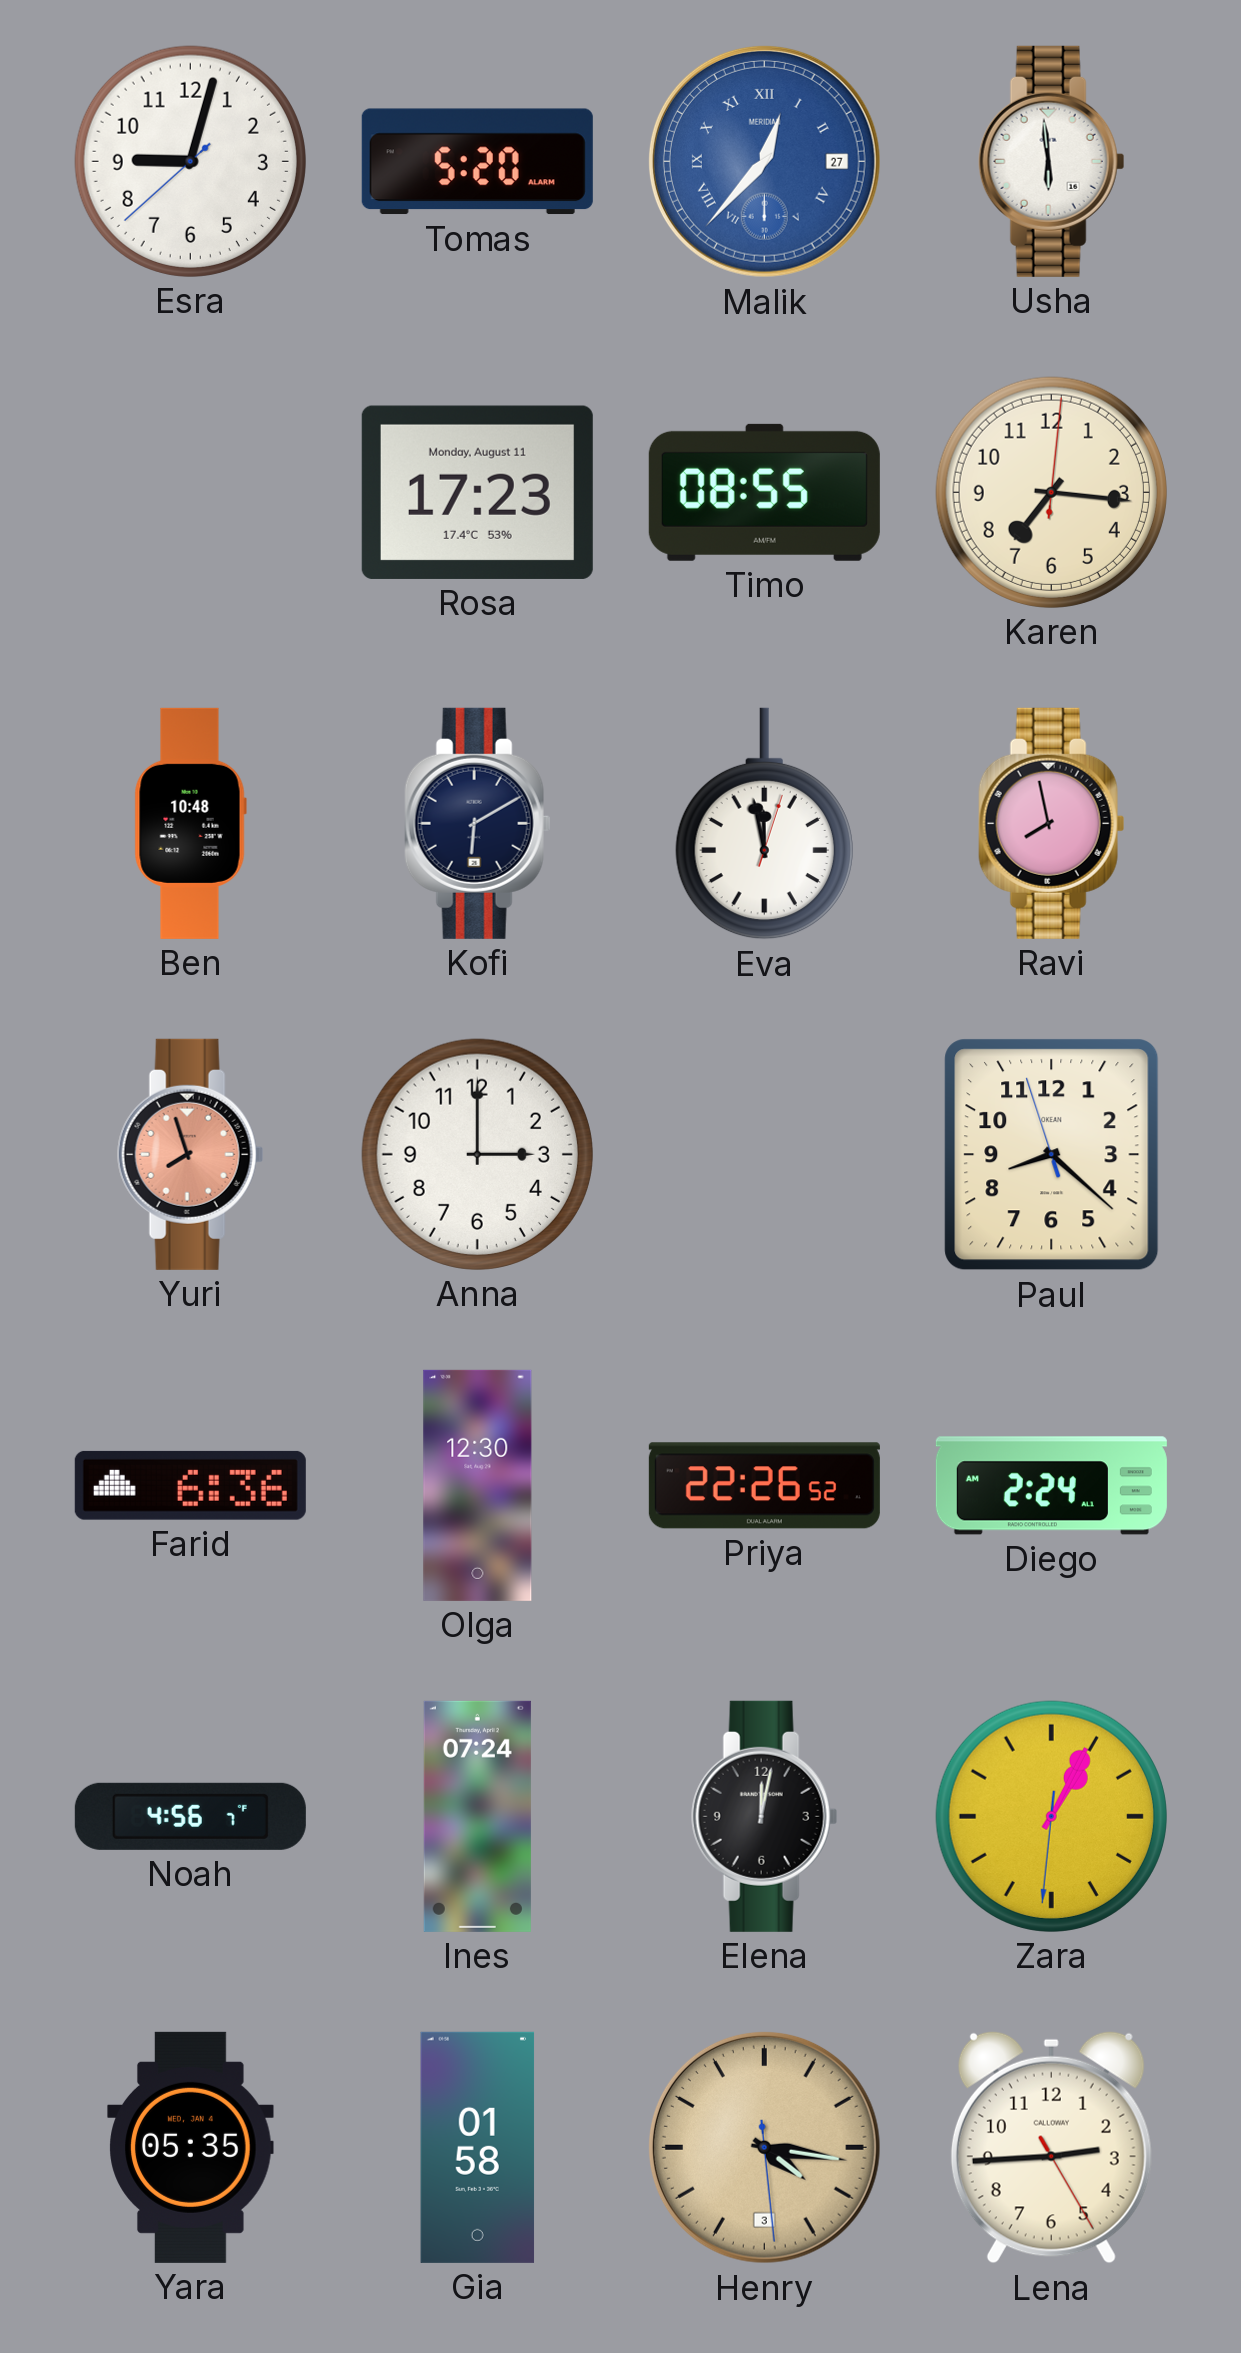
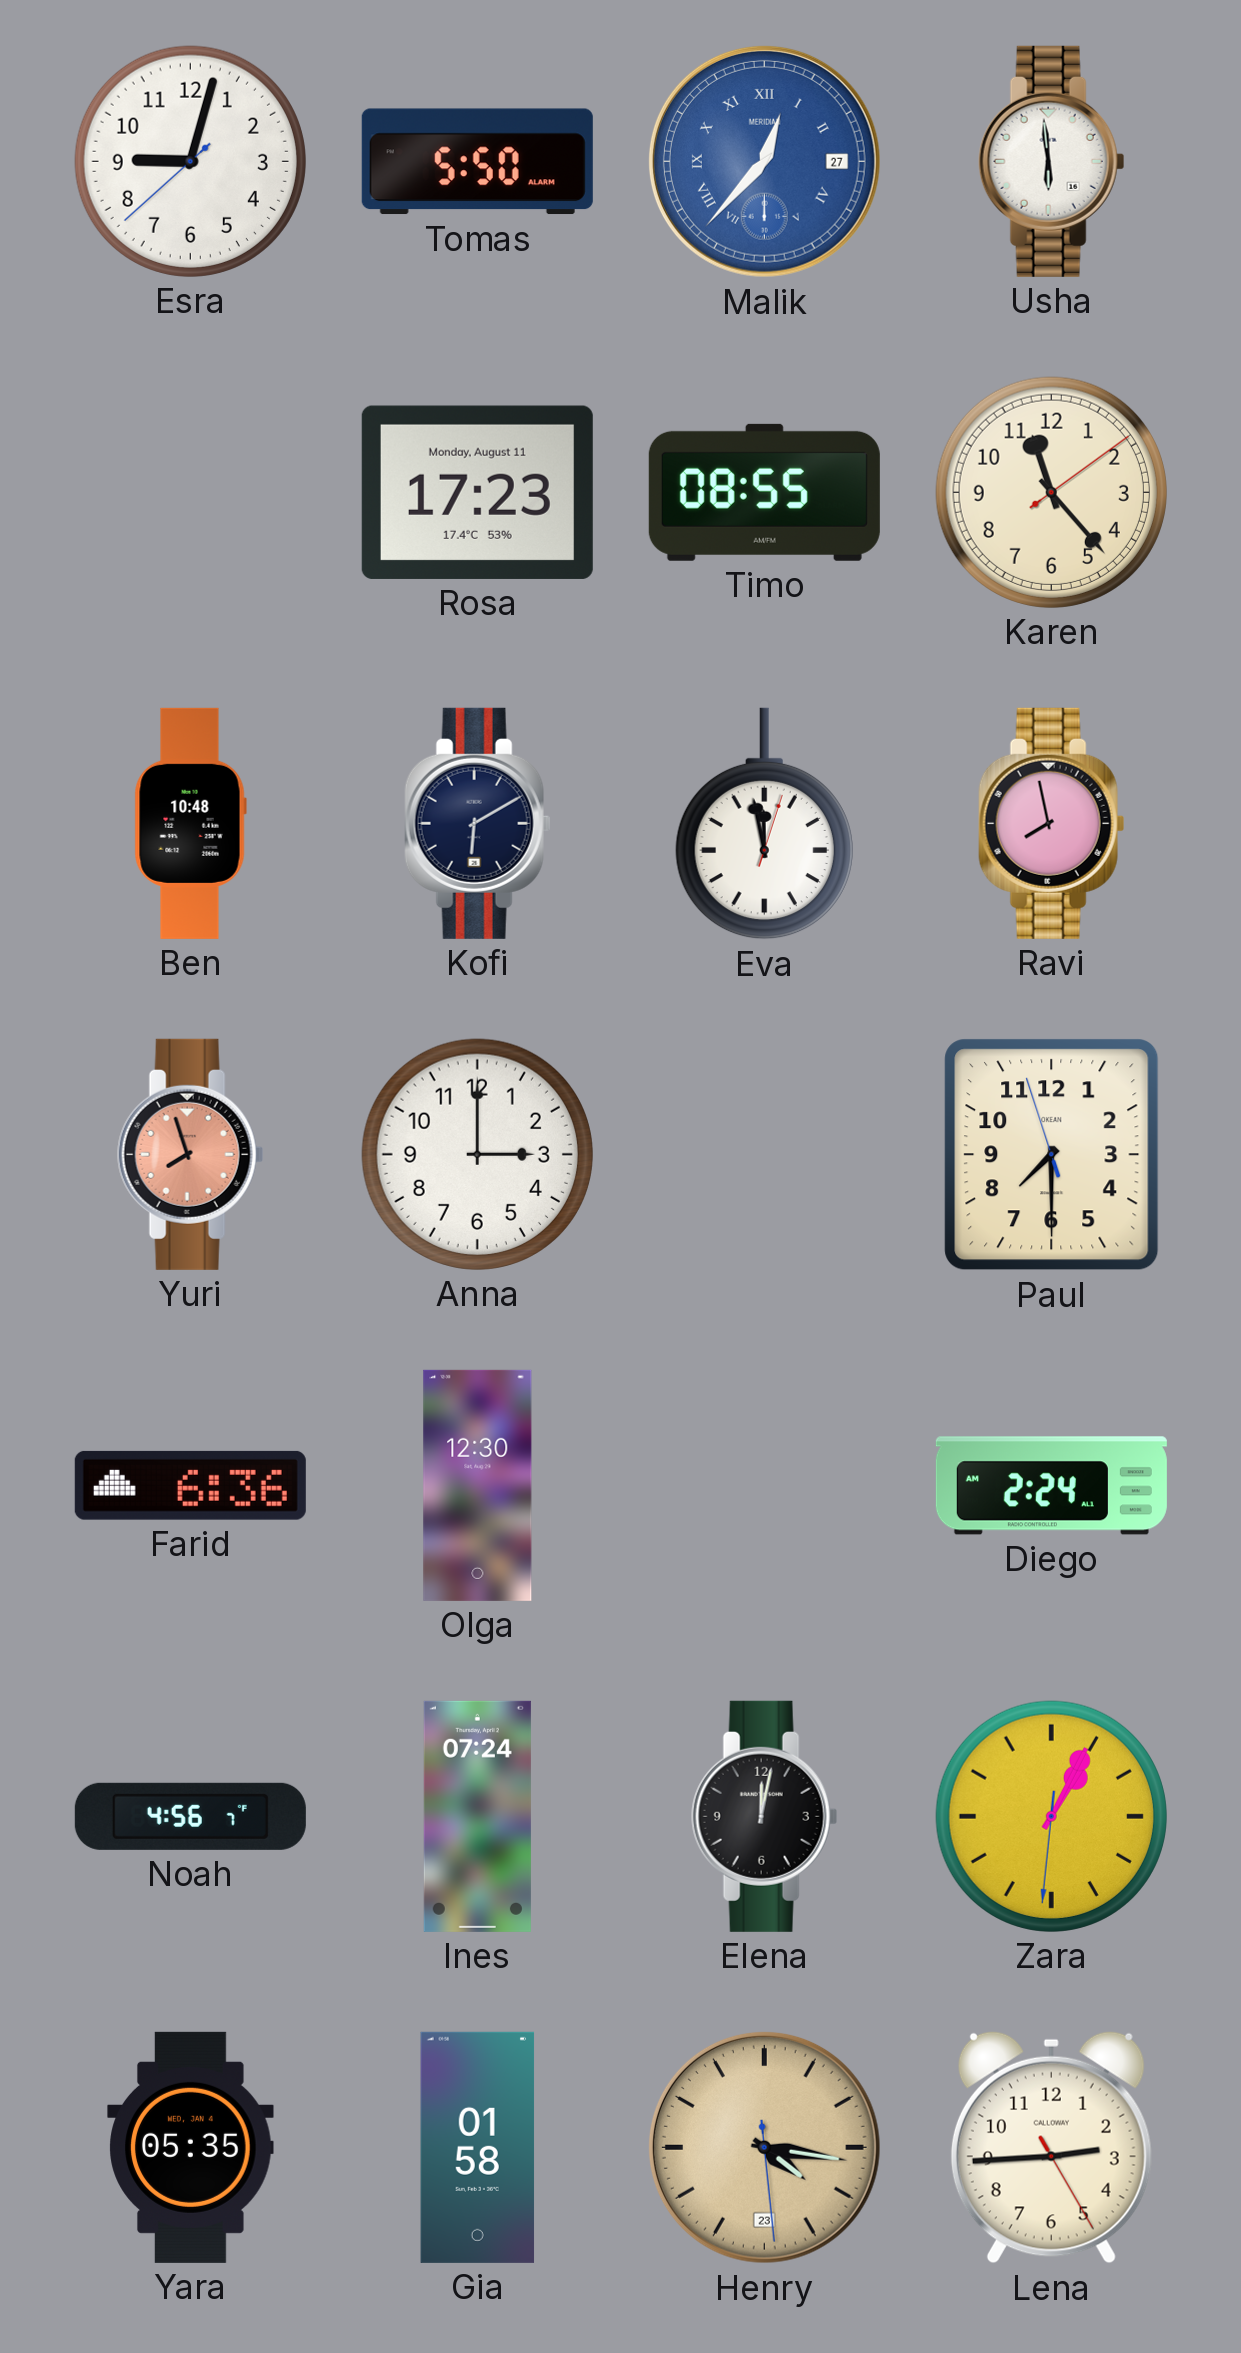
Tomas: 5:20 -> 5:50
Karen: 7:16 -> 11:23
Paul: 8:21 -> 7:29
Priya: 22:26 -> none
Henry date: 3 -> 23
